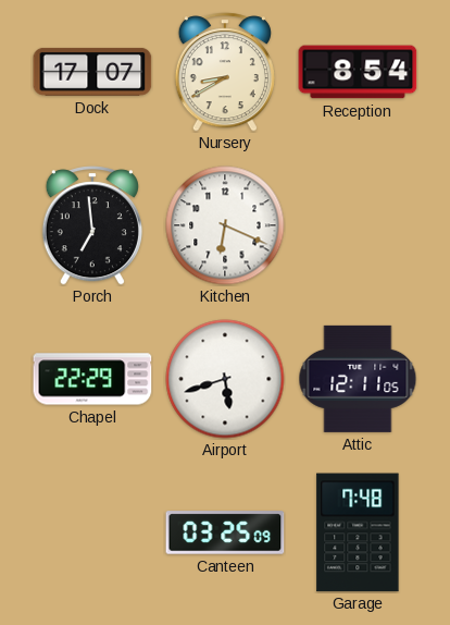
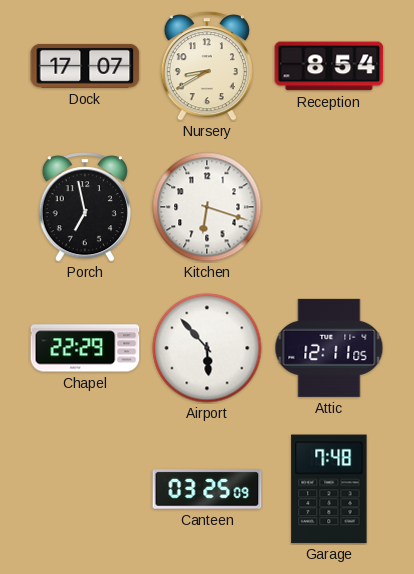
Porch: 6:59 -> 6:58
Kitchen: 6:19 -> 6:18
Airport: 5:42 -> 5:53
